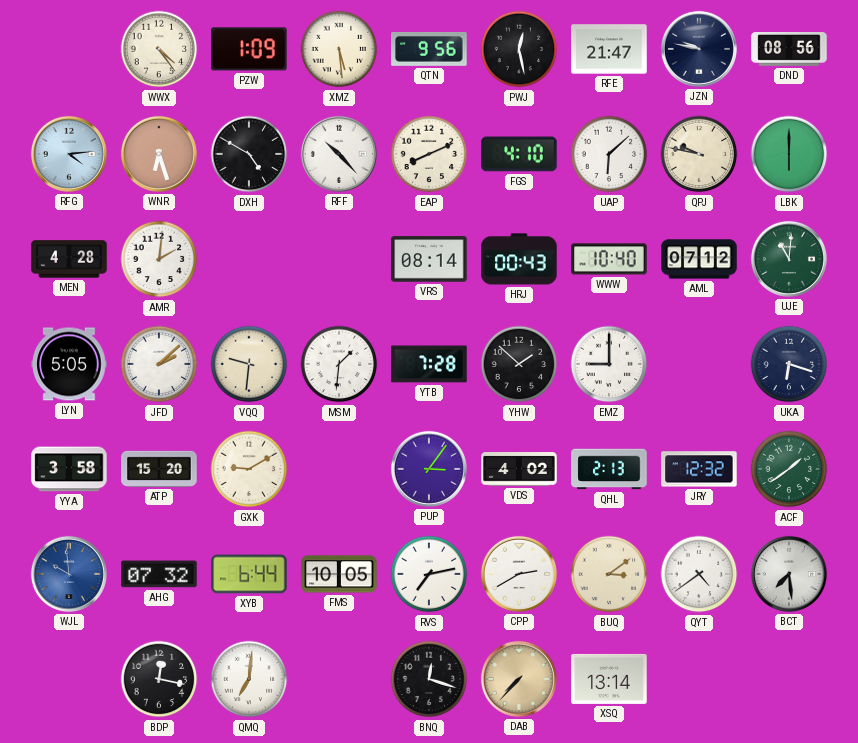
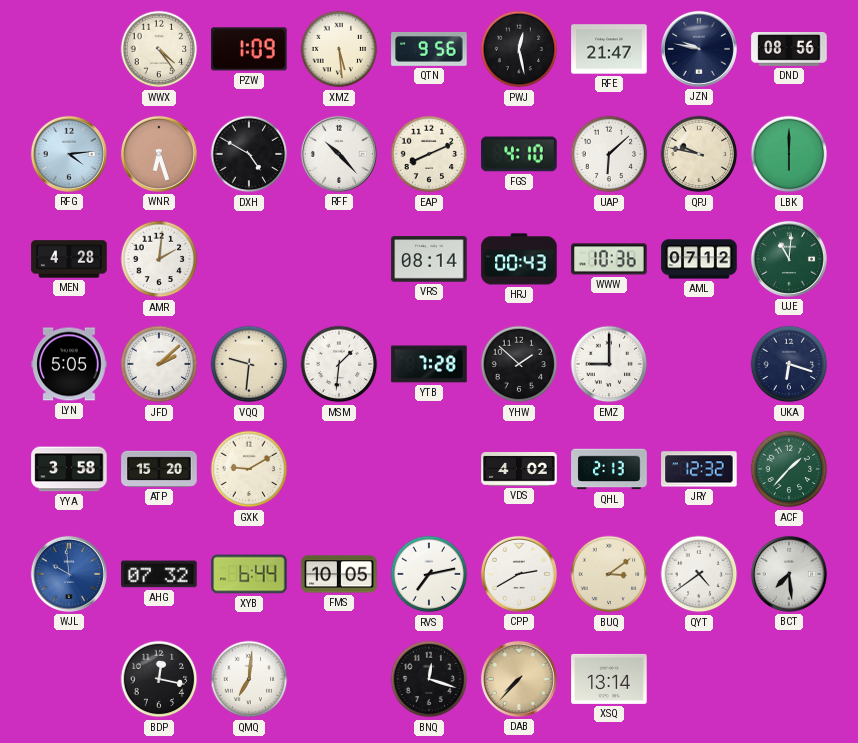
WWW: 10:40 -> 10:36
PUP: 3:06 -> none
ACF: 1:39 -> 1:37
